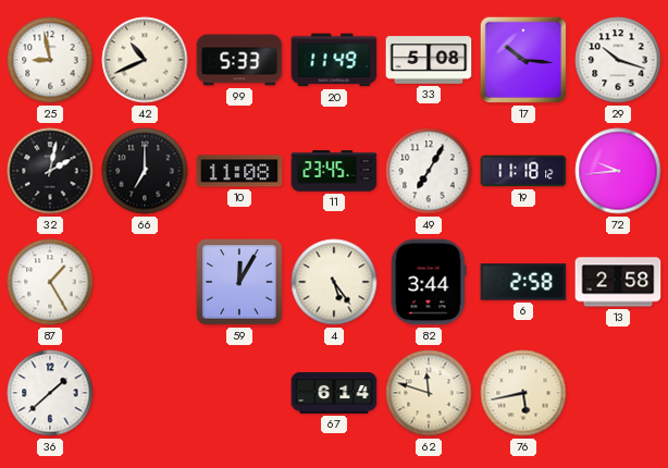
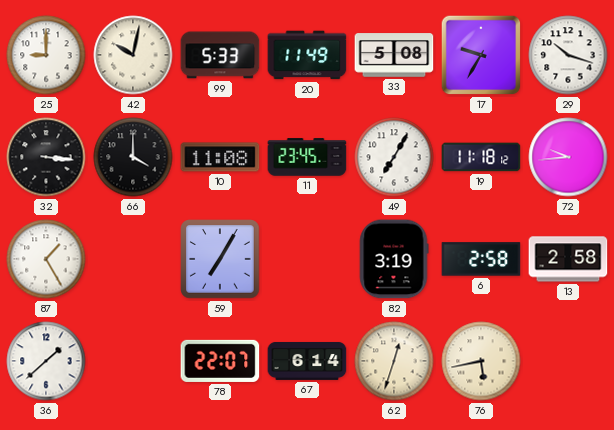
25: 8:58 -> 9:00
42: 10:41 -> 10:02
17: 10:16 -> 9:35
32: 2:02 -> 3:16
66: 7:00 -> 4:00
59: 12:05 -> 7:05
4: 5:24 -> none
82: 3:44 -> 3:19
78: none -> 22:07
62: 11:48 -> 12:33
